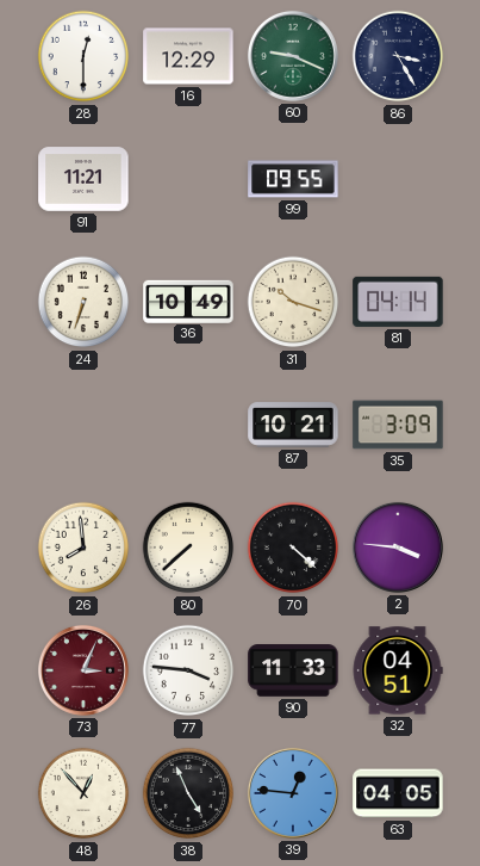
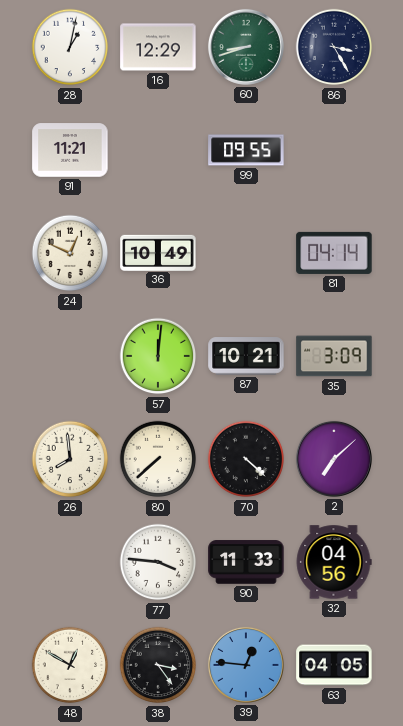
28: 12:30 -> 1:02
60: 9:19 -> 8:42
24: 6:33 -> 12:49
31: 10:18 -> none
57: none -> 12:01
2: 3:46 -> 7:08
73: 3:04 -> none
32: 04:51 -> 04:56
48: 12:53 -> 12:50
38: 4:56 -> 3:24
